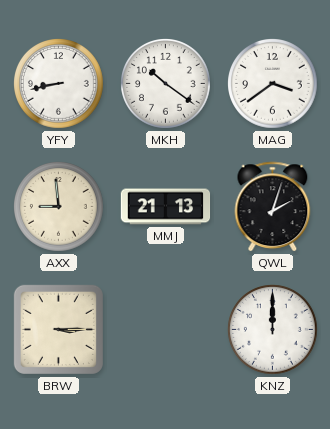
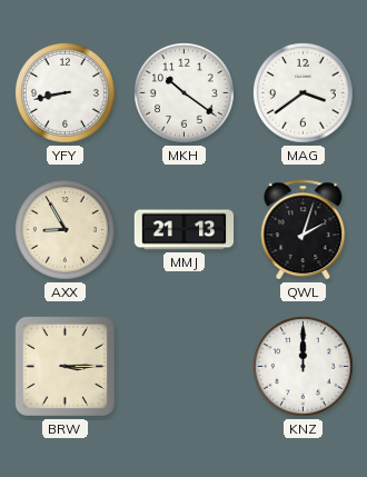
AXX: 8:59 -> 8:55
